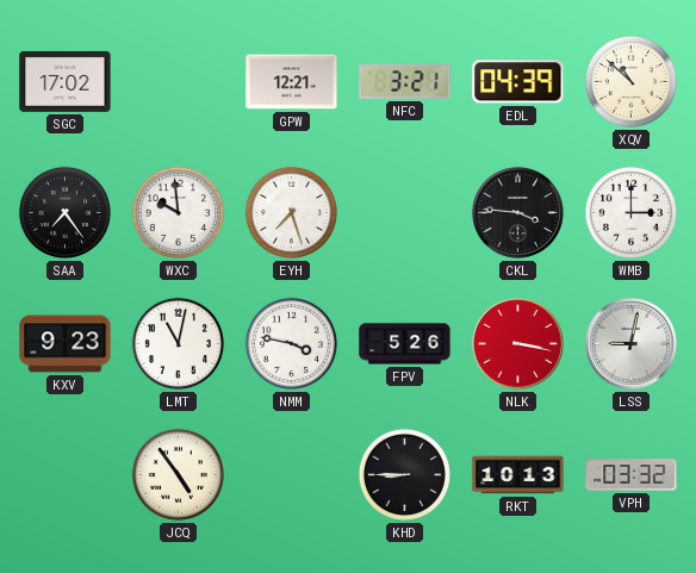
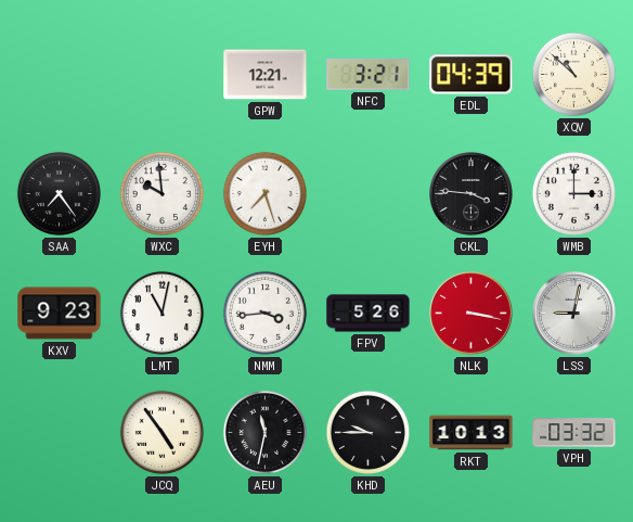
SGC: 17:02 -> none
NMM: 3:47 -> 3:44
AEU: none -> 11:32
KHD: 8:45 -> 9:45
